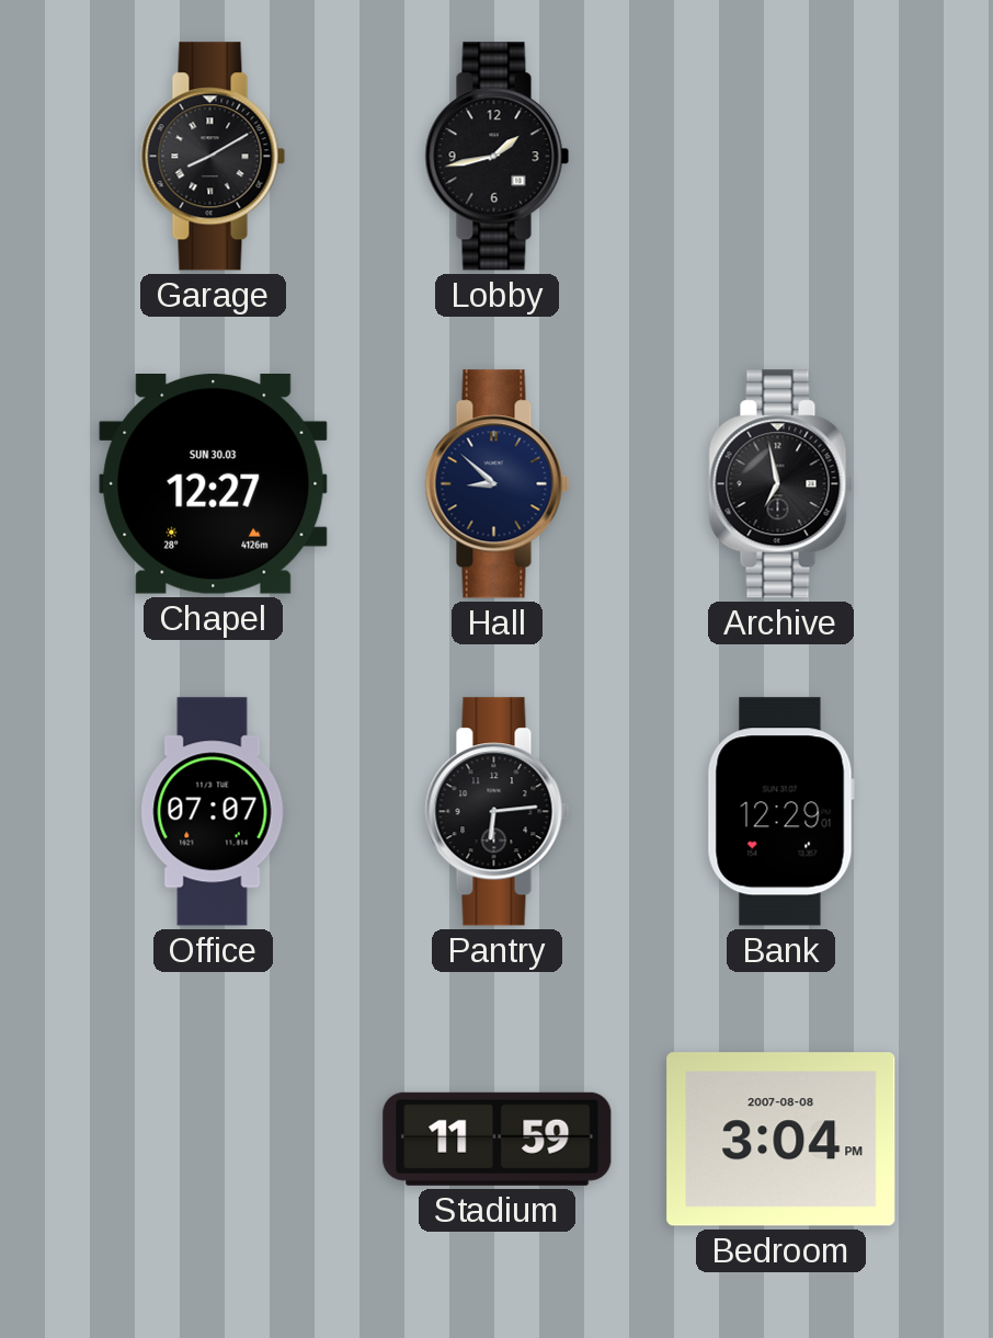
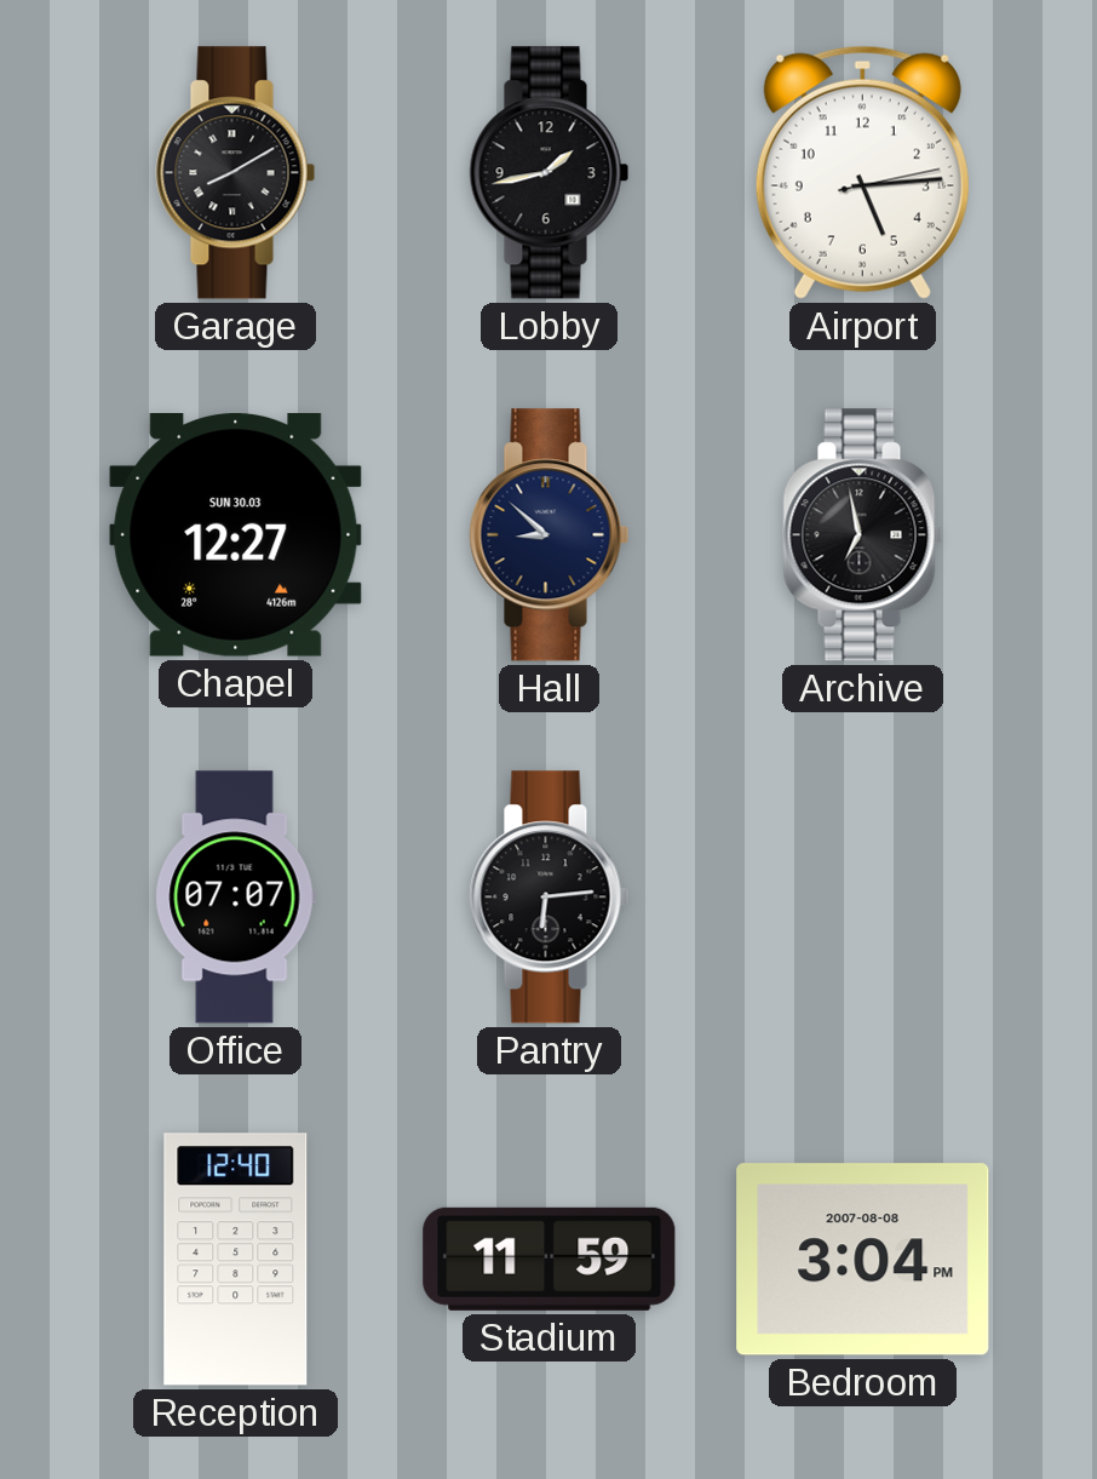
Airport: none -> 5:14
Bank: 12:29 -> none
Reception: none -> 12:40
